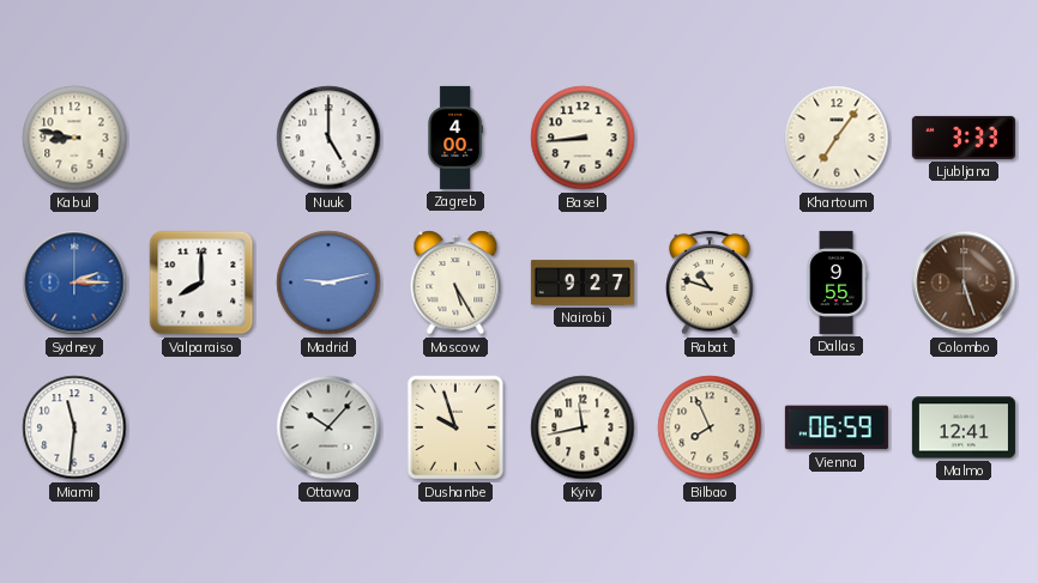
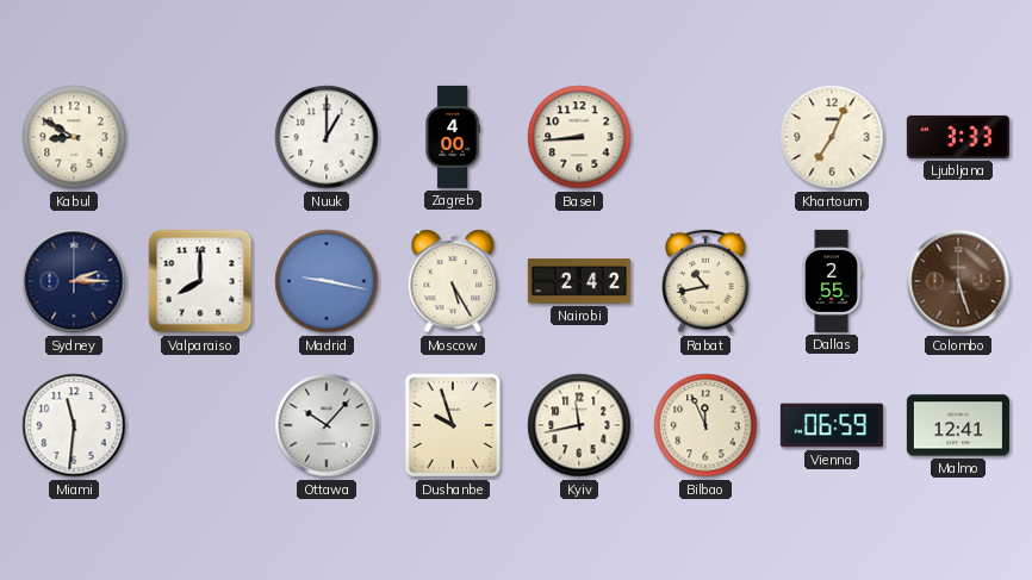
Kabul: 8:47 -> 8:50
Nuuk: 5:00 -> 1:00
Khartoum: 7:06 -> 7:04
Sydney dial: blue -> navy
Madrid: 9:13 -> 9:17
Nairobi: 9:27 -> 2:42
Rabat: 10:48 -> 10:43
Dallas: 9:55 -> 2:55
Bilbao: 7:56 -> 11:56
